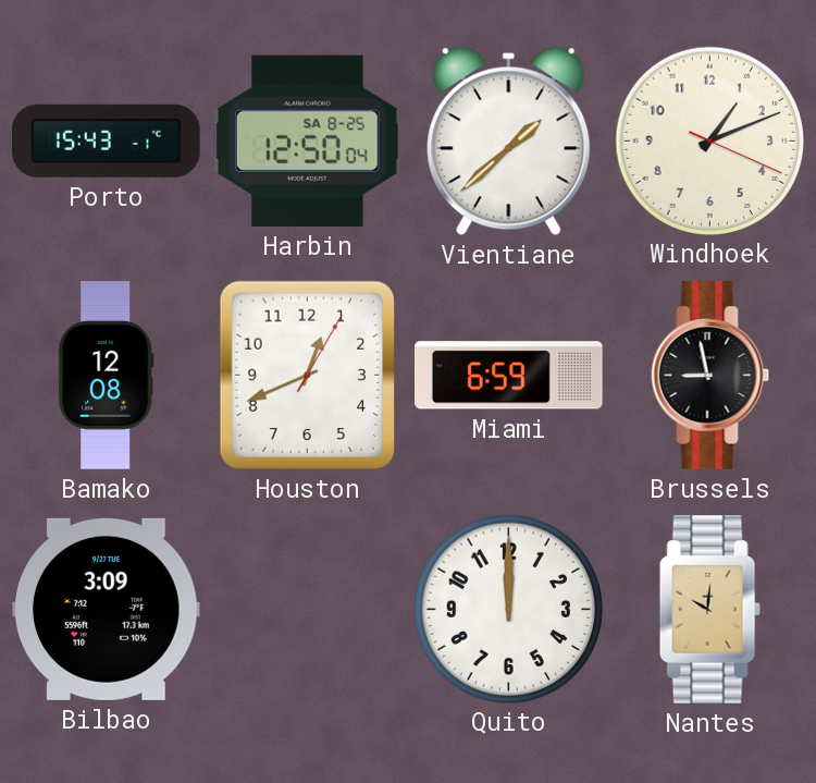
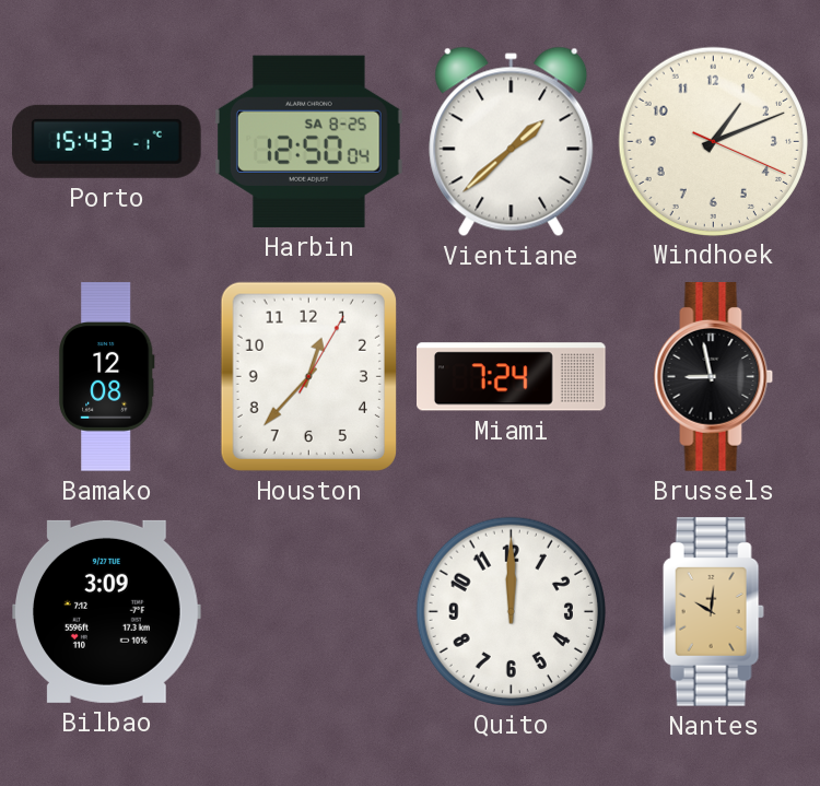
Houston: 12:41 -> 12:37
Miami: 6:59 -> 7:24
